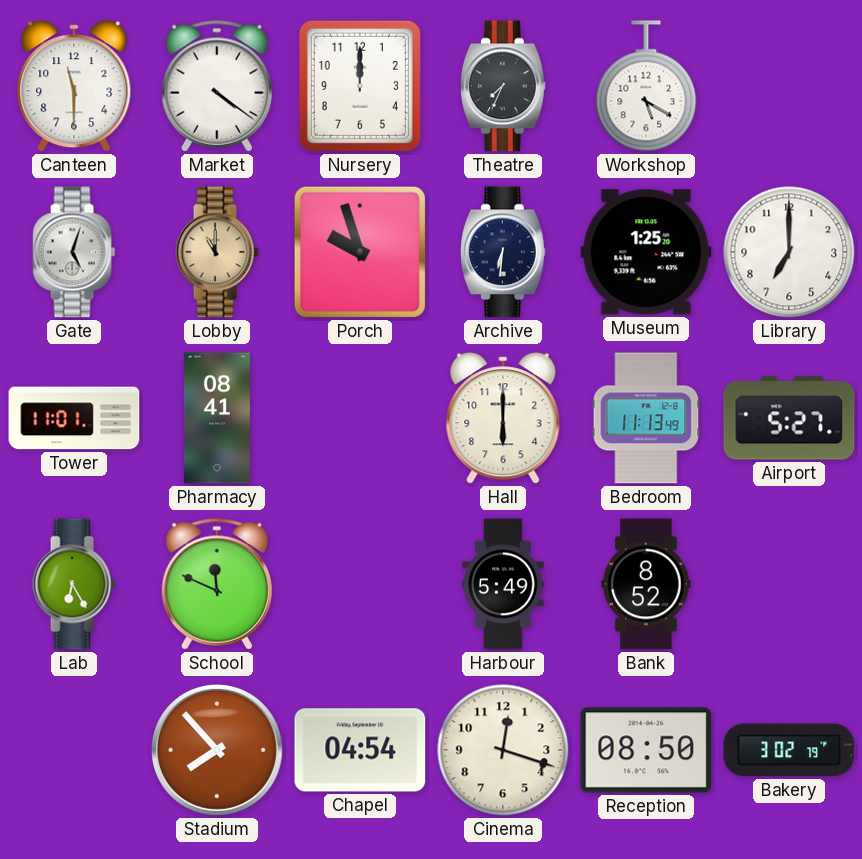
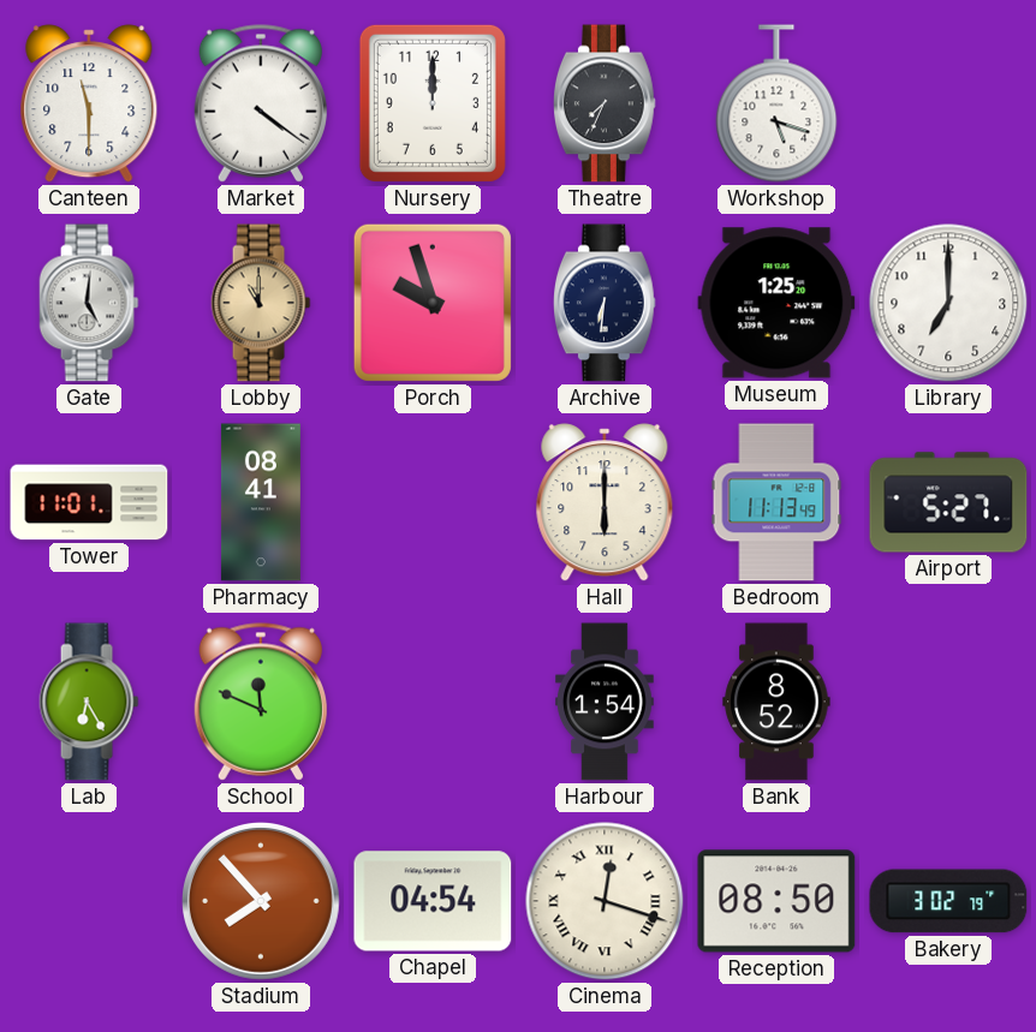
Workshop: 5:20 -> 5:18
Gate: 5:03 -> 5:01
Harbour: 5:49 -> 1:54
Cinema numerals: Arabic -> Roman
